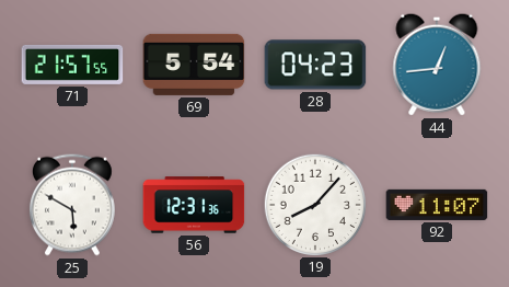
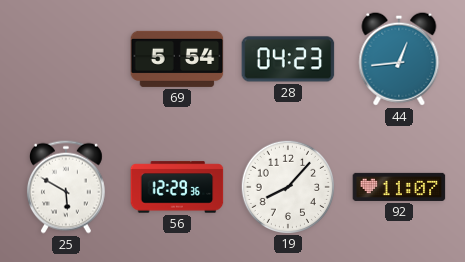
71: 21:57 -> none
56: 12:31 -> 12:29
